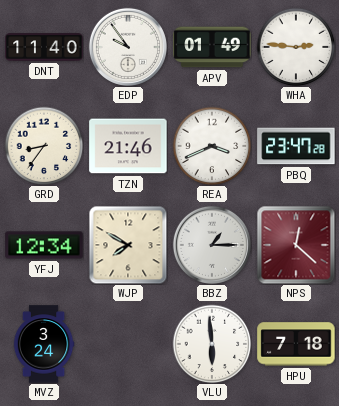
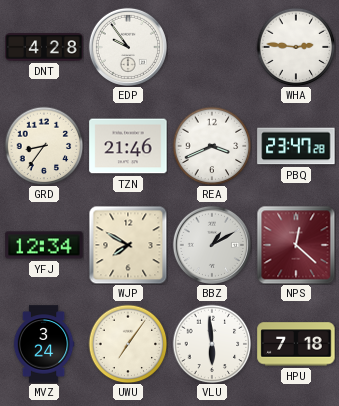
DNT: 11:40 -> 4:28
APV: 01:49 -> none
BBZ: 1:15 -> 1:10
UWU: none -> 7:06
